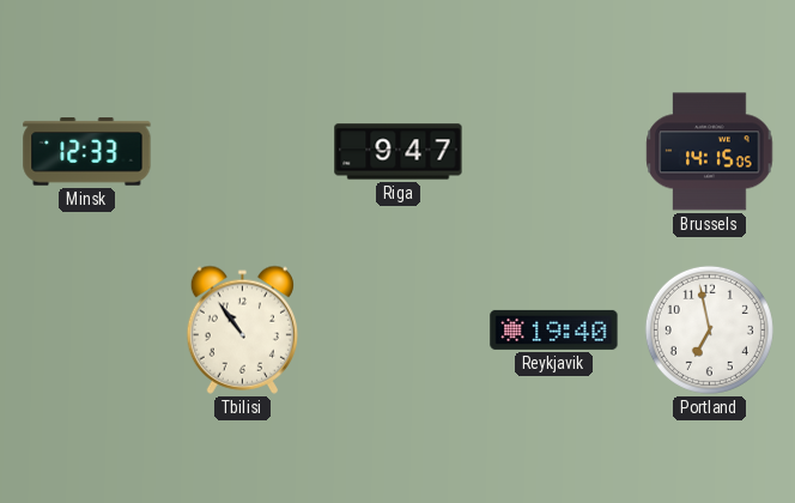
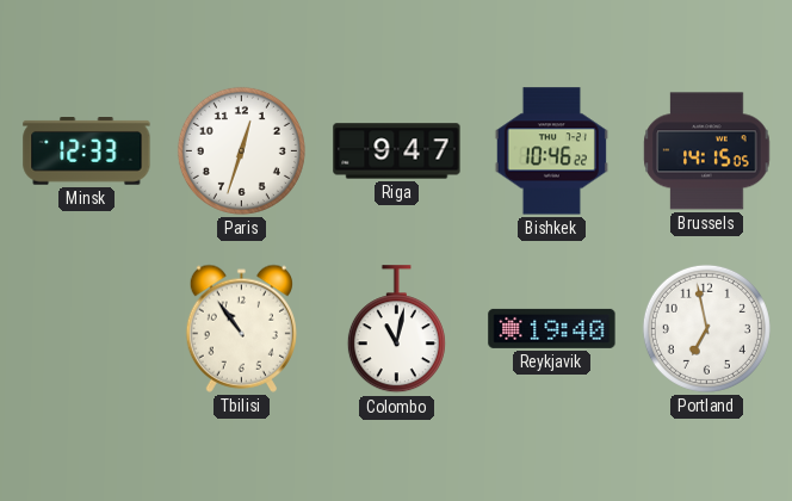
Paris: none -> 12:33
Bishkek: none -> 10:46
Colombo: none -> 11:02
